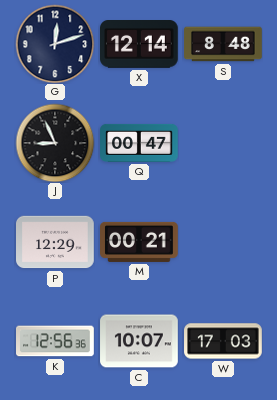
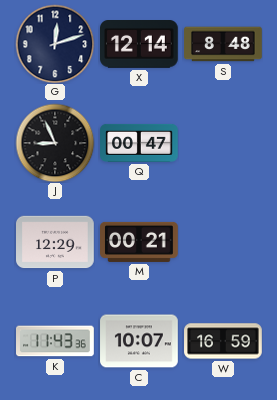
K: 12:56 -> 11:43
W: 17:03 -> 16:59
